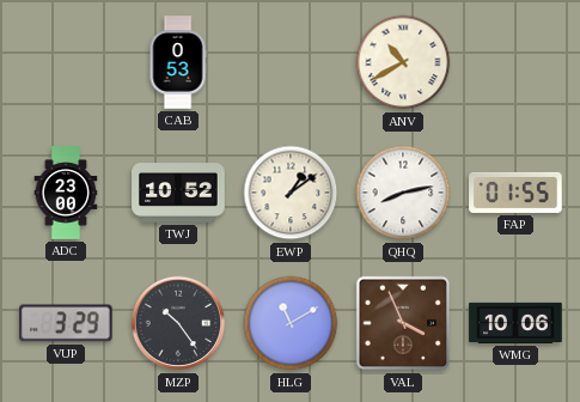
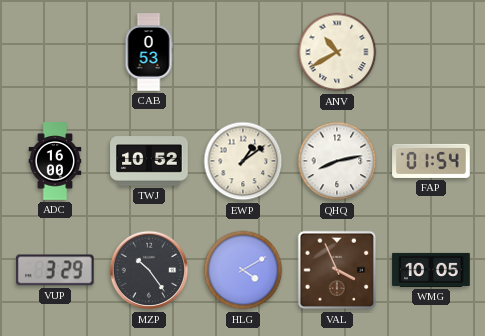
ADC: 23:00 -> 16:00
FAP: 01:55 -> 01:54
HLG: 11:10 -> 4:10
WMG: 10:06 -> 10:05
